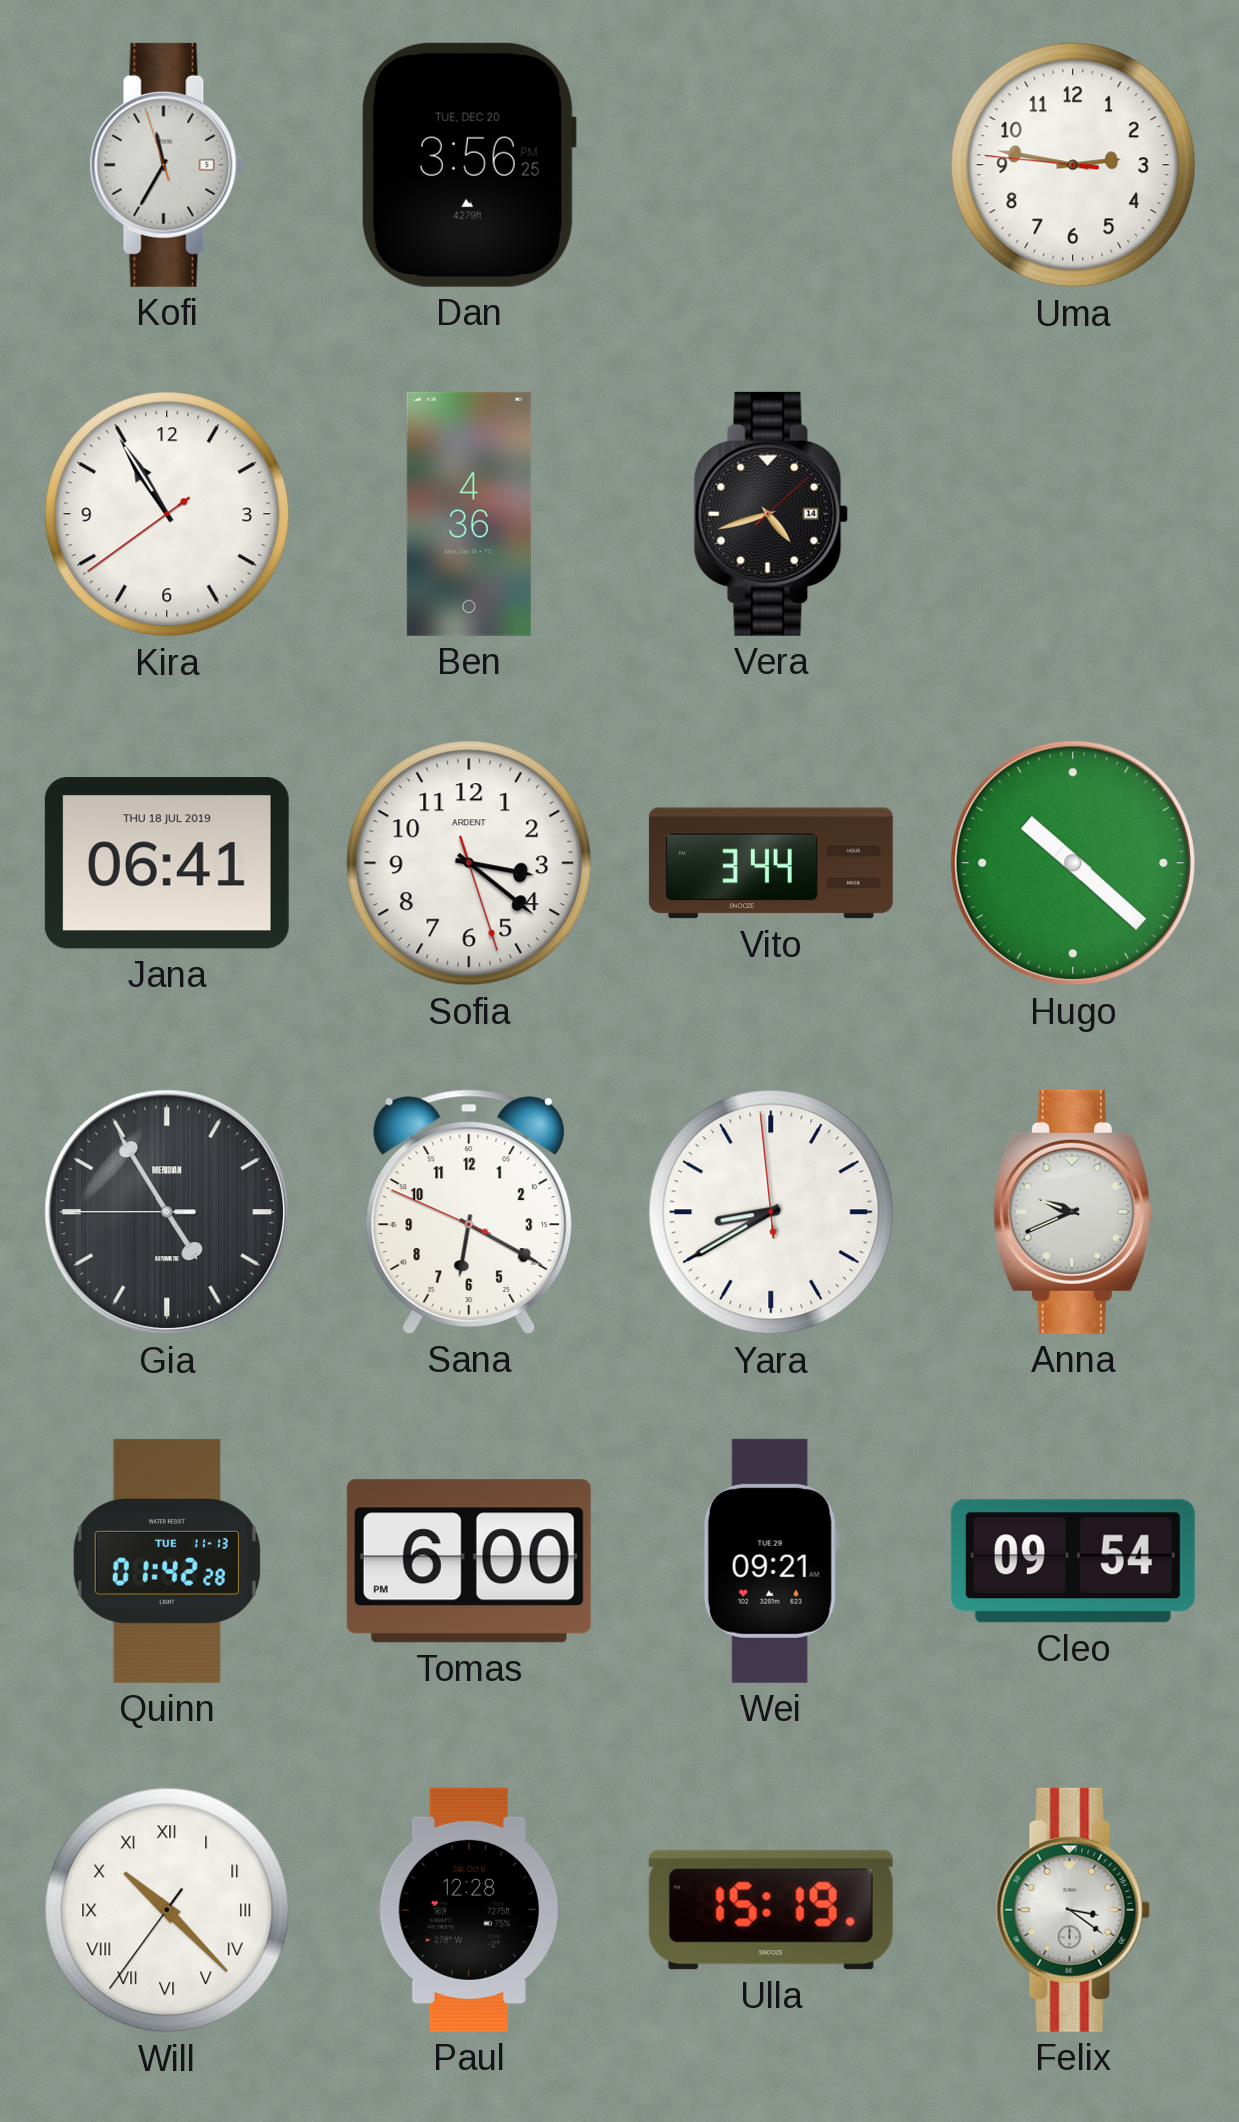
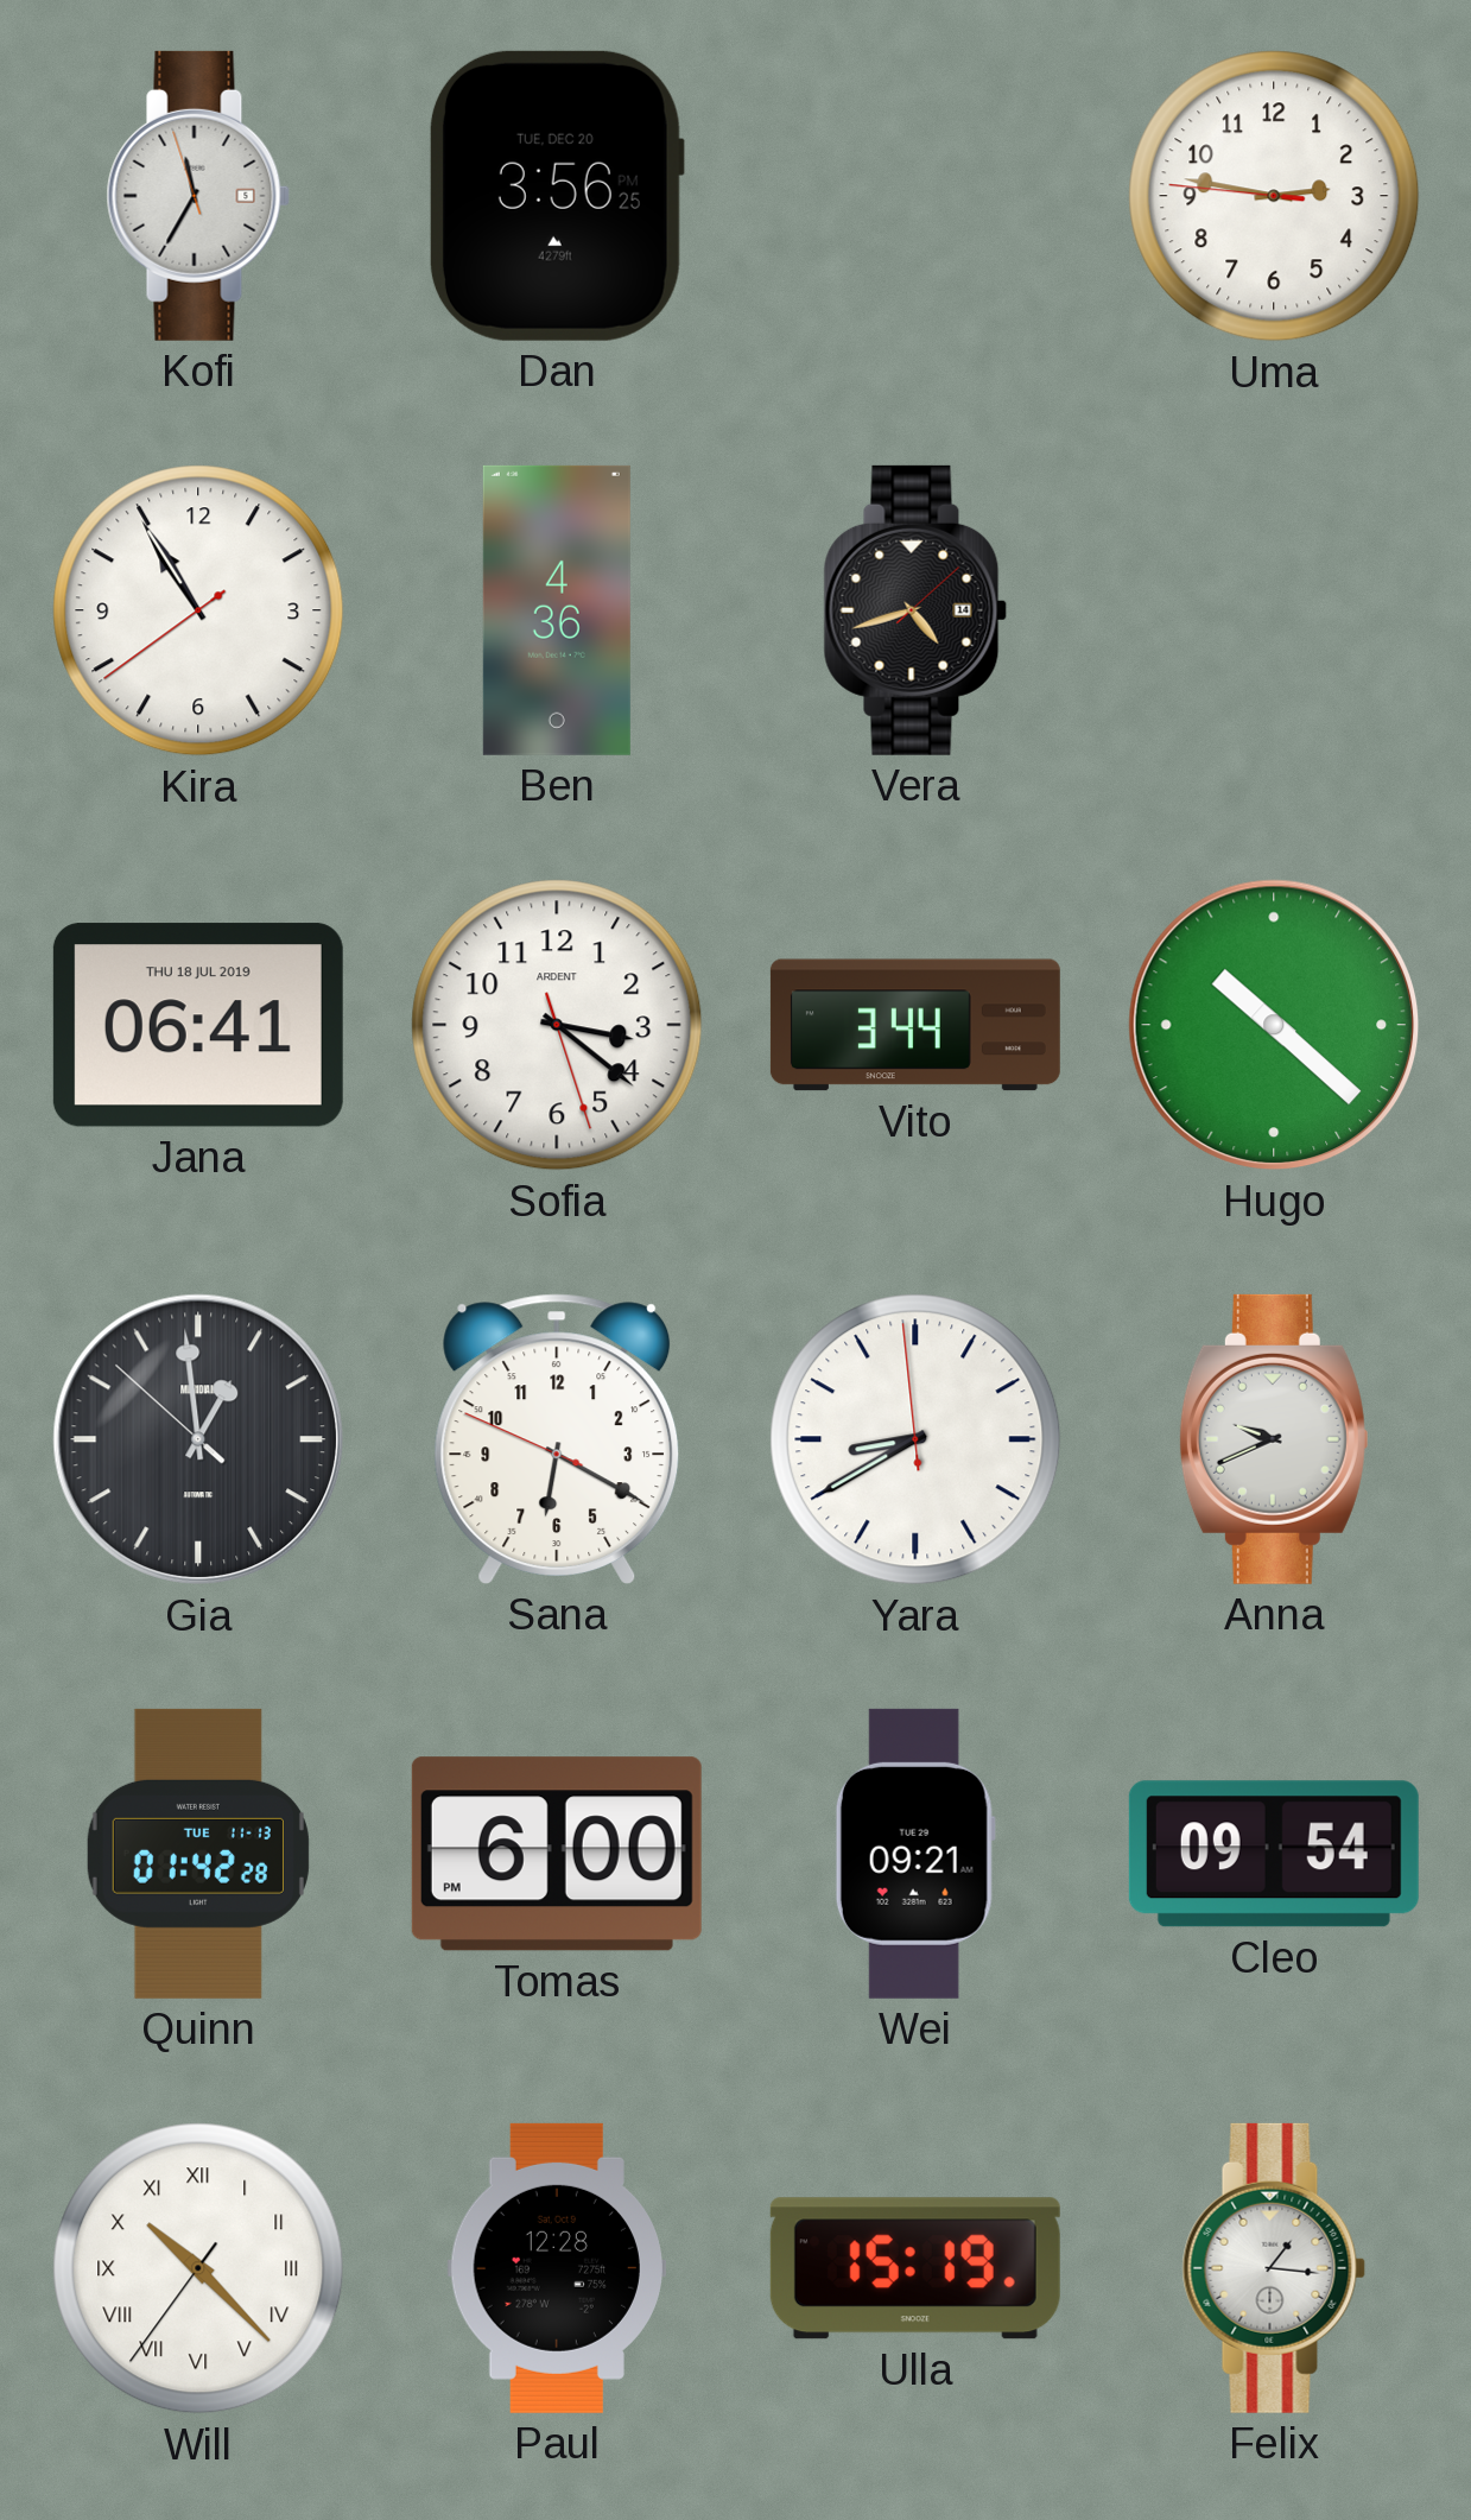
Gia: 4:54 -> 12:58
Felix: 3:21 -> 1:16
